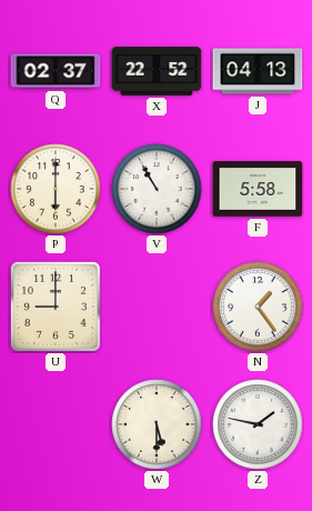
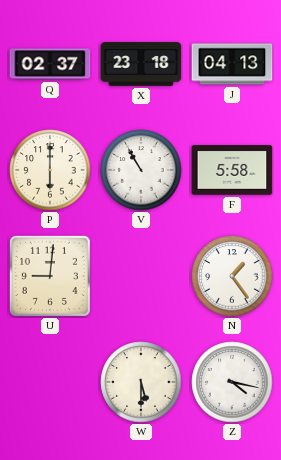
X: 22:52 -> 23:18
U: 9:00 -> 9:01
Z: 1:47 -> 4:17
